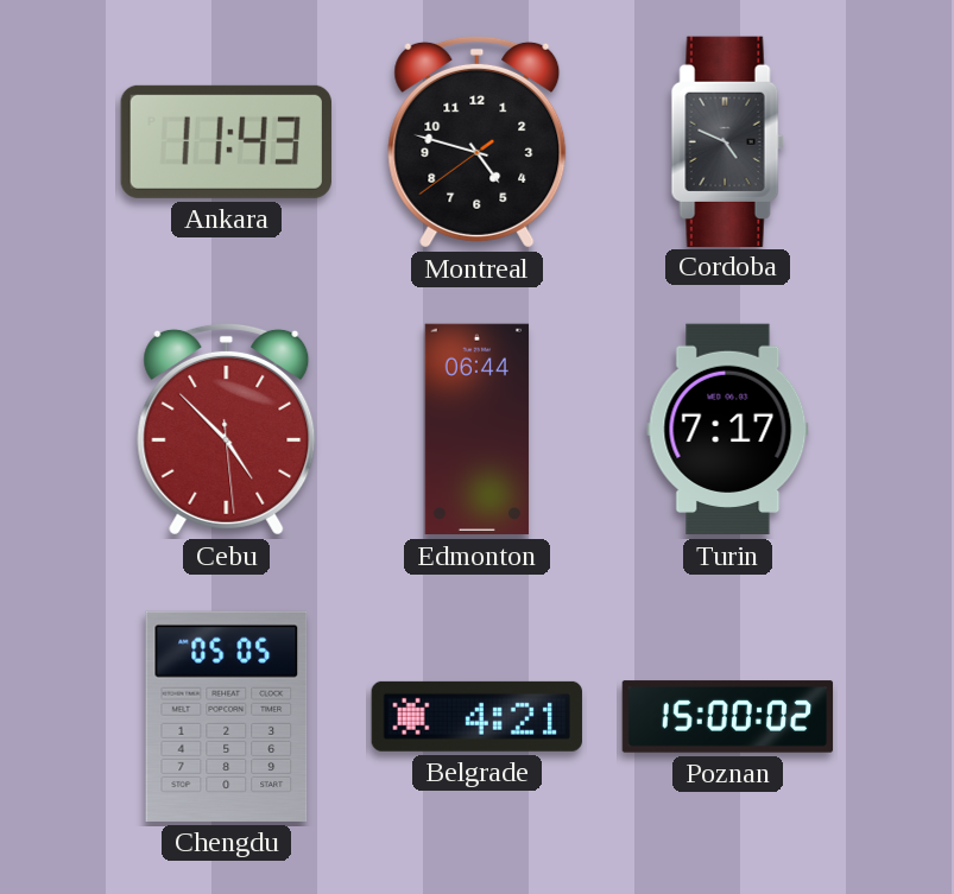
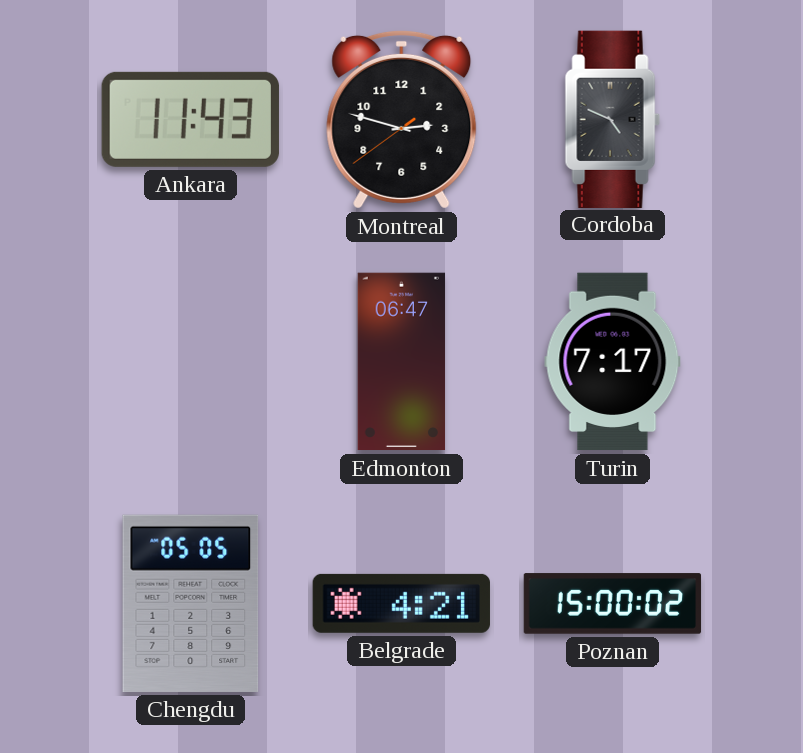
Montreal: 4:47 -> 2:47
Cebu: 4:52 -> none
Edmonton: 06:44 -> 06:47
